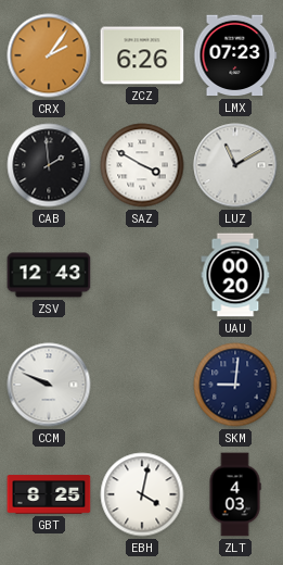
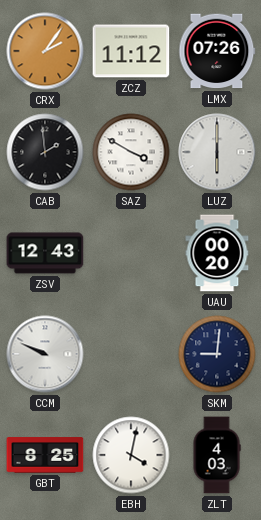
ZCZ: 6:26 -> 11:12
LMX: 07:23 -> 07:26
LUZ: 11:10 -> 6:00
